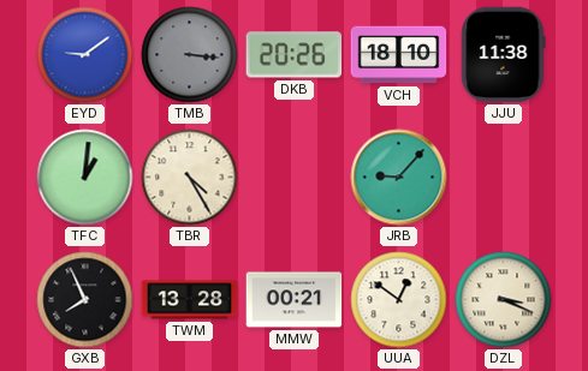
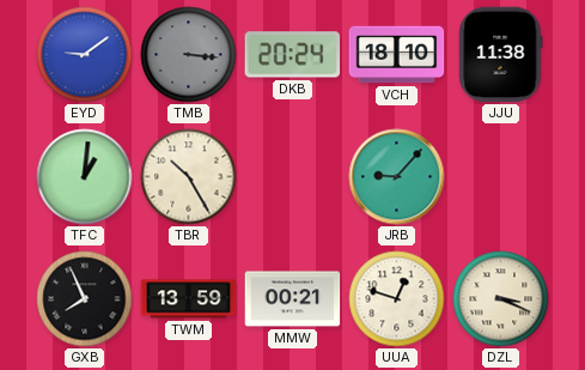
DKB: 20:26 -> 20:24
TBR: 4:25 -> 10:25
TWM: 13:28 -> 13:59
UUA: 12:51 -> 12:48
